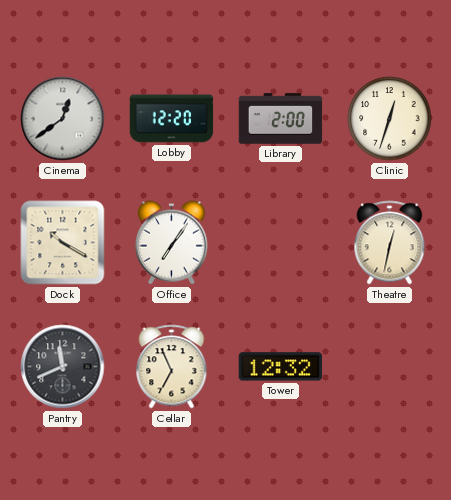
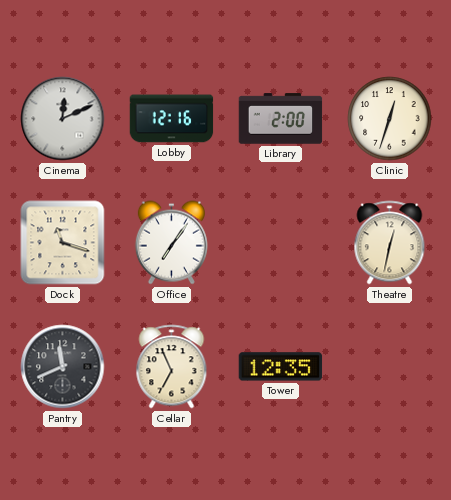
Cinema: 12:39 -> 12:11
Lobby: 12:20 -> 12:16
Dock: 10:20 -> 11:18
Tower: 12:32 -> 12:35
